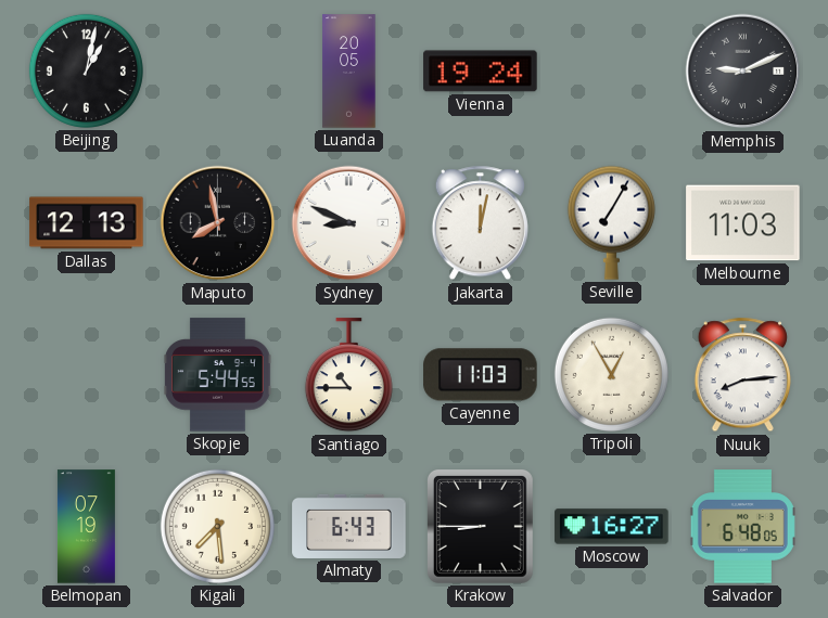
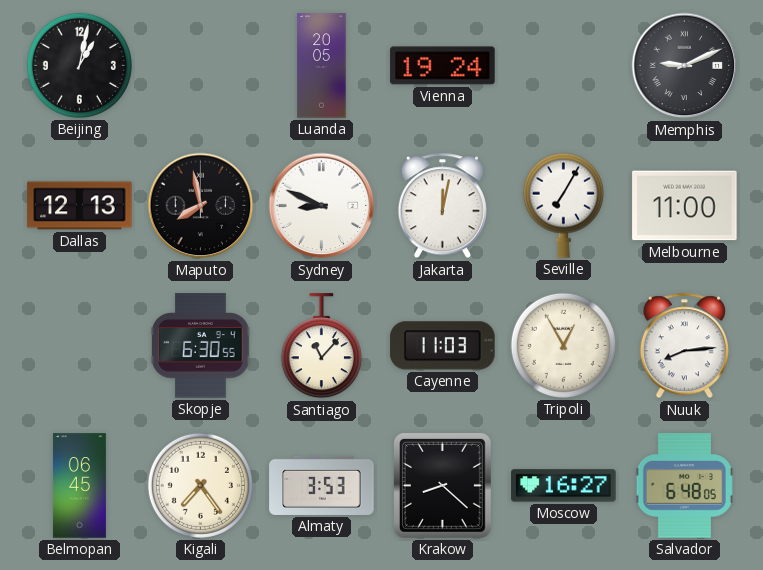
Melbourne: 11:03 -> 11:00
Skopje: 5:44 -> 6:30
Santiago: 10:45 -> 11:07
Belmopan: 07:19 -> 06:45
Kigali: 7:29 -> 7:24
Almaty: 6:43 -> 3:53
Krakow: 8:45 -> 8:22
